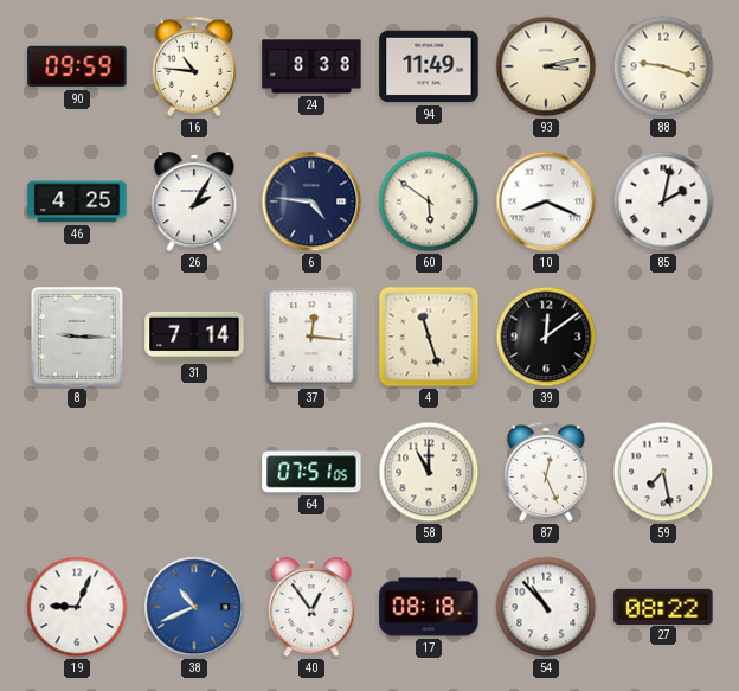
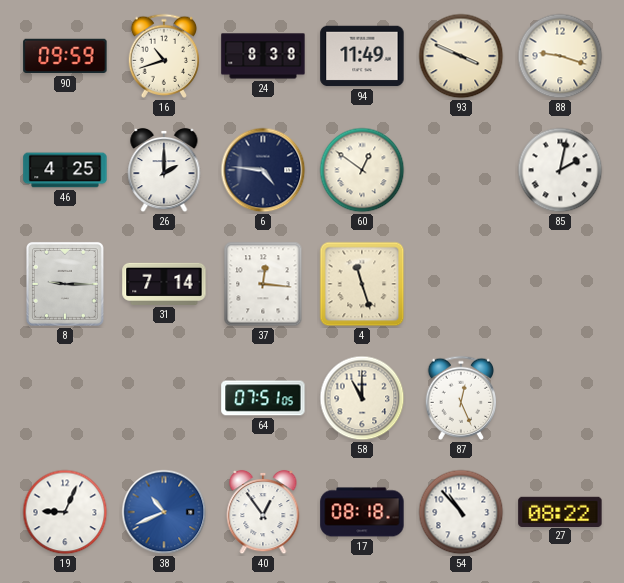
16: 10:46 -> 10:42
93: 3:13 -> 3:49
26: 2:05 -> 2:00
60: 5:51 -> 12:51
10: 8:19 -> none
39: 12:09 -> none
59: 7:28 -> none
